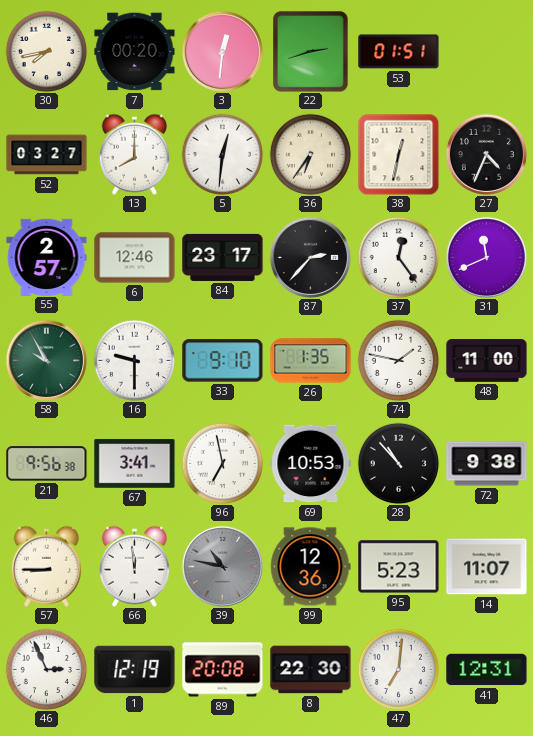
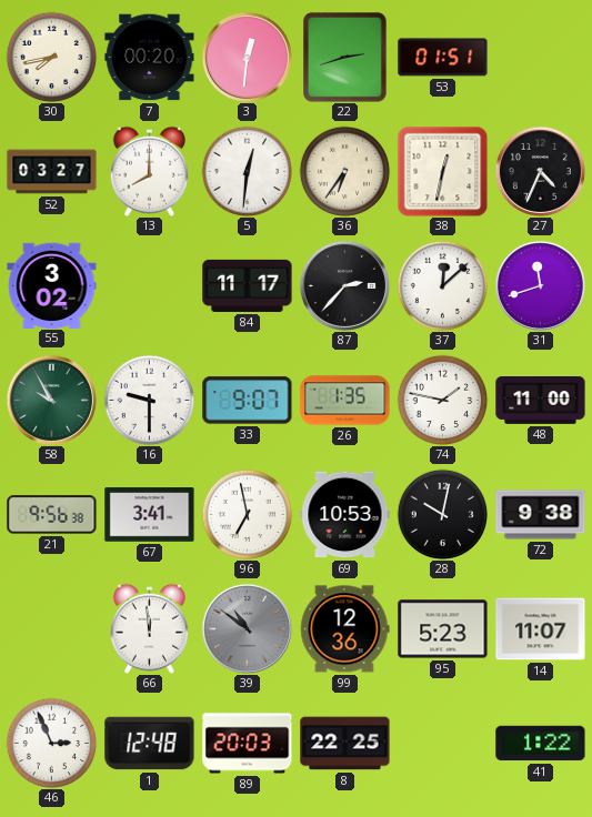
55: 2:57 -> 3:02
6: 12:46 -> none
84: 23:17 -> 11:17
37: 12:24 -> 12:08
31: 11:41 -> 11:42
33: 9:10 -> 9:07
28: 10:53 -> 10:02
57: 8:45 -> none
39: 10:47 -> 10:51
1: 12:19 -> 12:48
89: 20:08 -> 20:03
8: 22:30 -> 22:25
47: 7:01 -> none
41: 12:31 -> 1:22
